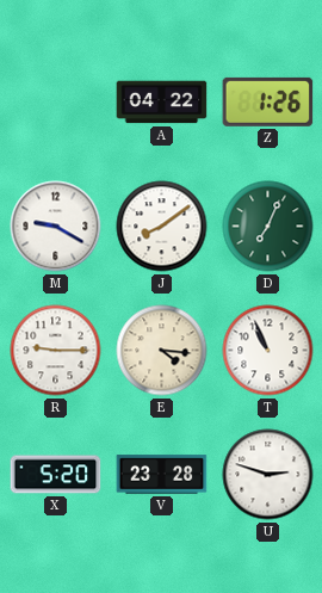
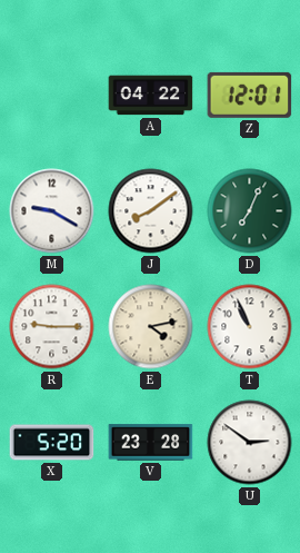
Z: 1:26 -> 12:01
E: 4:16 -> 4:13
U: 2:48 -> 2:51
